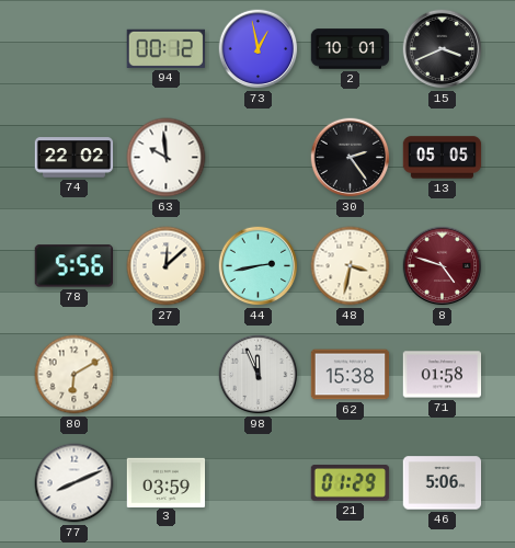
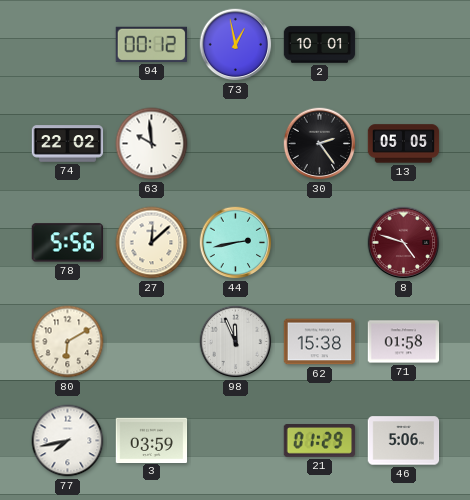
15: 3:41 -> none
48: 3:32 -> none
77: 8:11 -> 7:43
